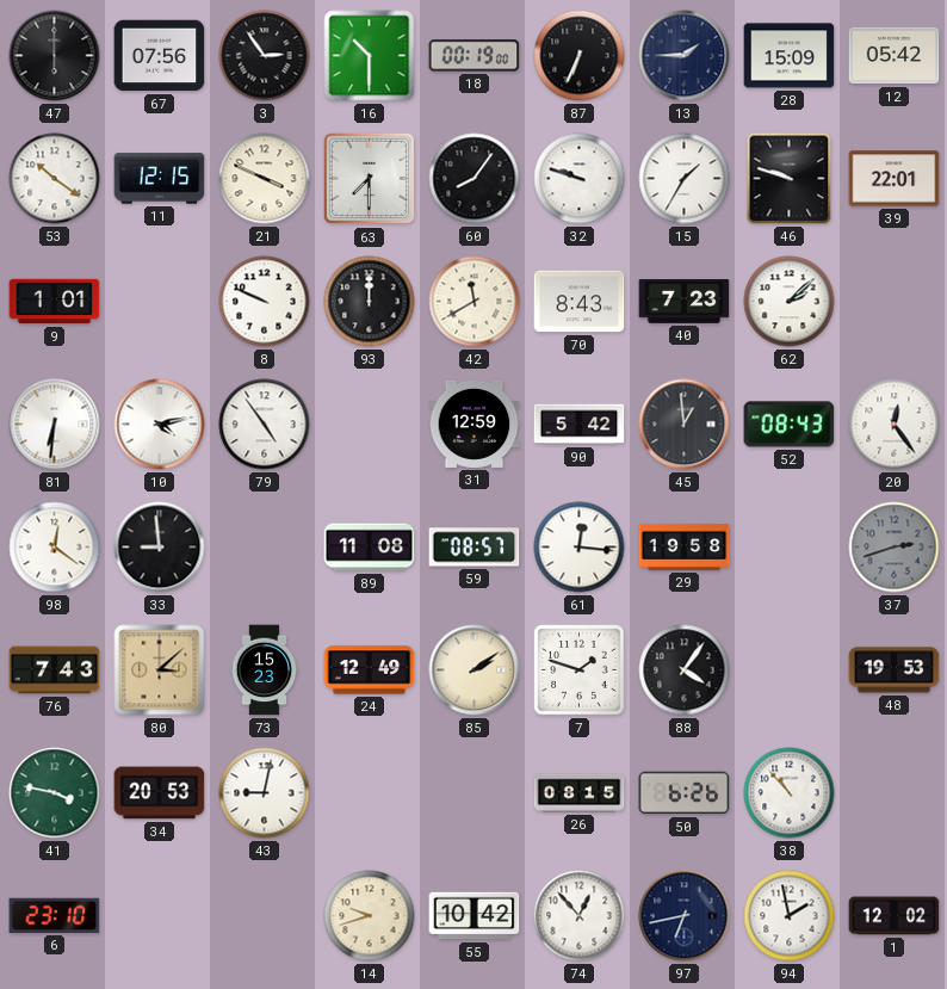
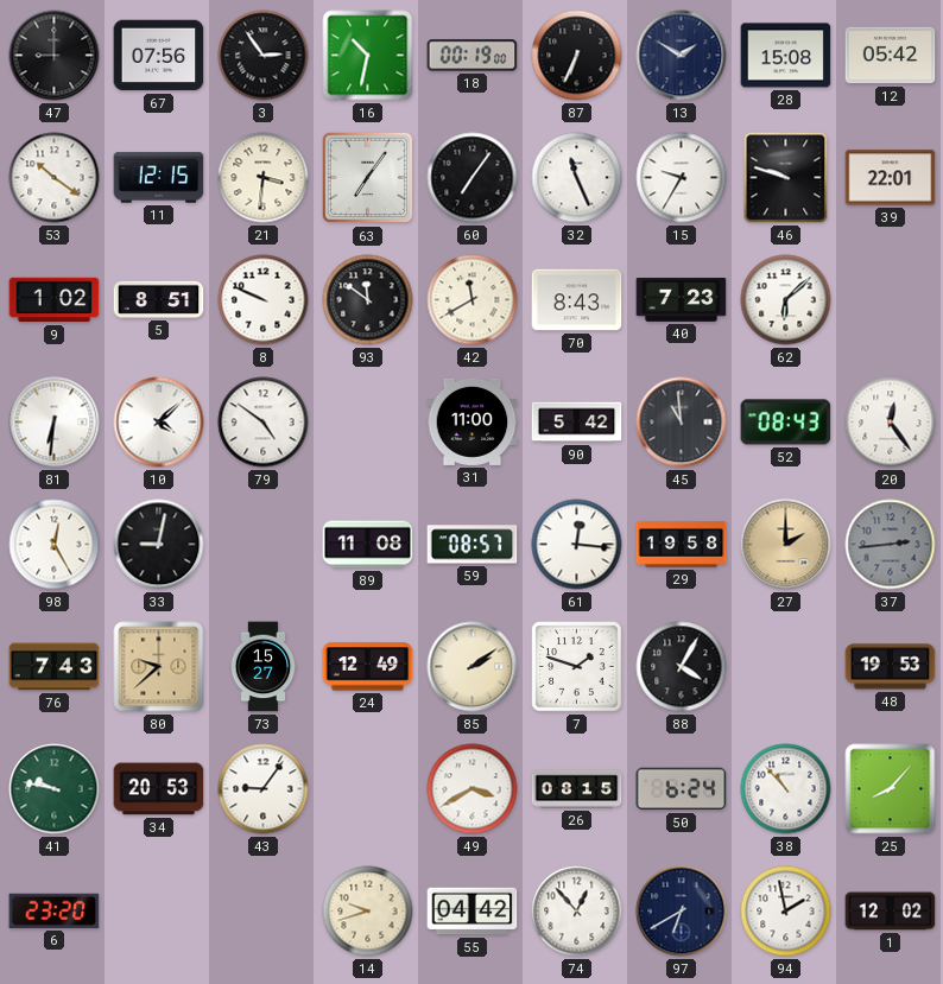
47: 6:00 -> 9:00
16: 10:30 -> 10:32
13: 1:45 -> 1:50
28: 15:09 -> 15:08
21: 3:49 -> 3:31
63: 7:30 -> 7:06
60: 8:06 -> 7:06
32: 9:48 -> 11:26
15: 1:35 -> 9:35
9: 1:01 -> 1:02
5: none -> 8:51
93: 12:00 -> 11:51
62: 2:08 -> 6:08
10: 4:13 -> 4:08
79: 4:54 -> 4:51
31: 12:59 -> 11:00
45: 12:59 -> 10:59
98: 12:21 -> 12:25
33: 8:59 -> 9:02
27: none -> 2:00
37: 2:42 -> 2:44
80: 3:08 -> 9:38
73: 15:23 -> 15:27
88: 4:06 -> 4:05
41: 3:47 -> 9:47
43: 9:02 -> 9:06
49: none -> 3:40
50: 6:26 -> 6:24
25: none -> 8:07
6: 23:10 -> 23:20
55: 10:42 -> 04:42
97: 6:43 -> 6:40
